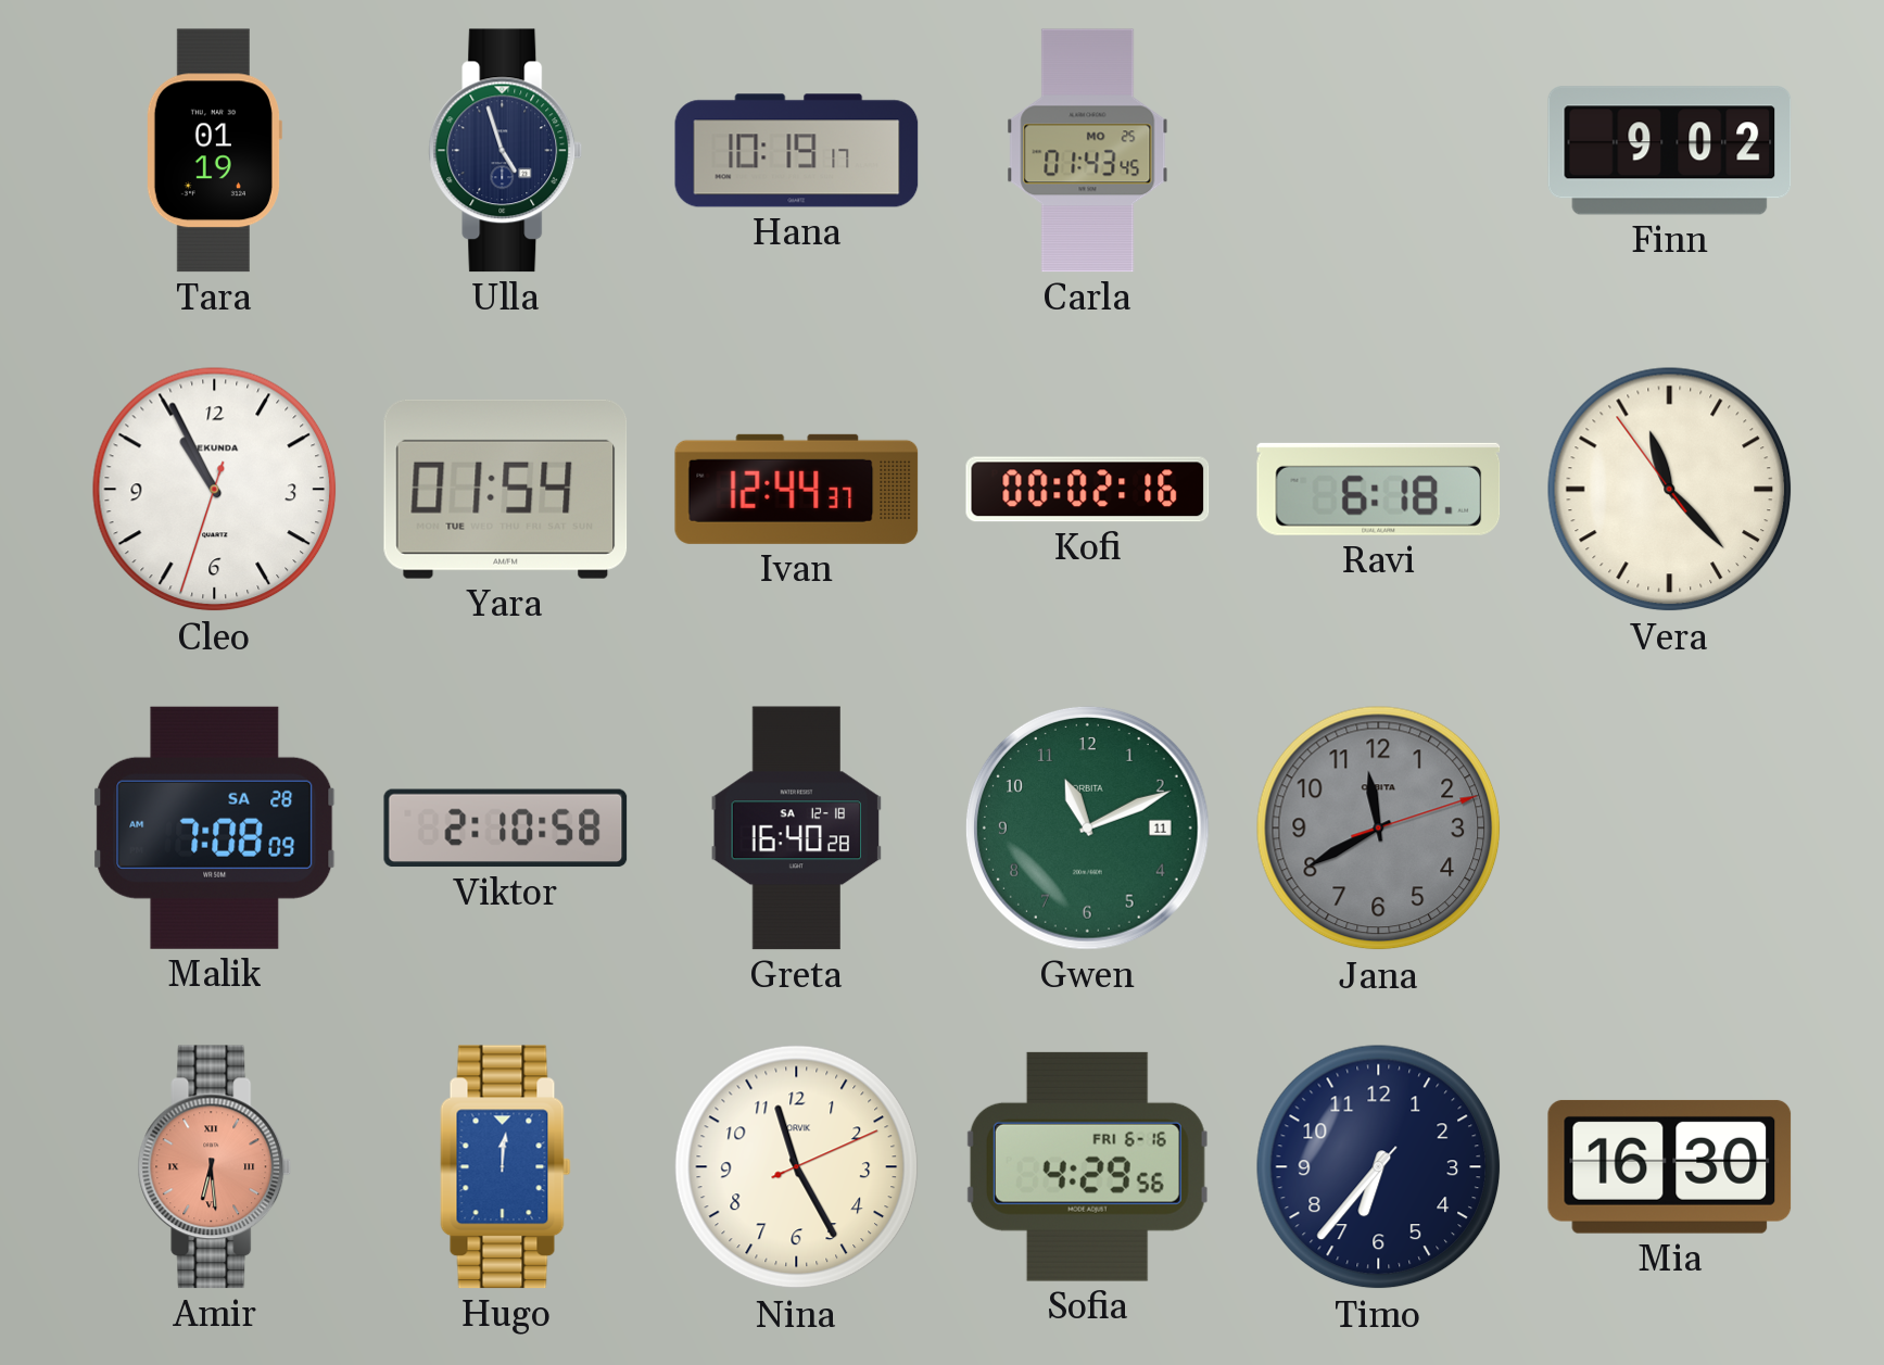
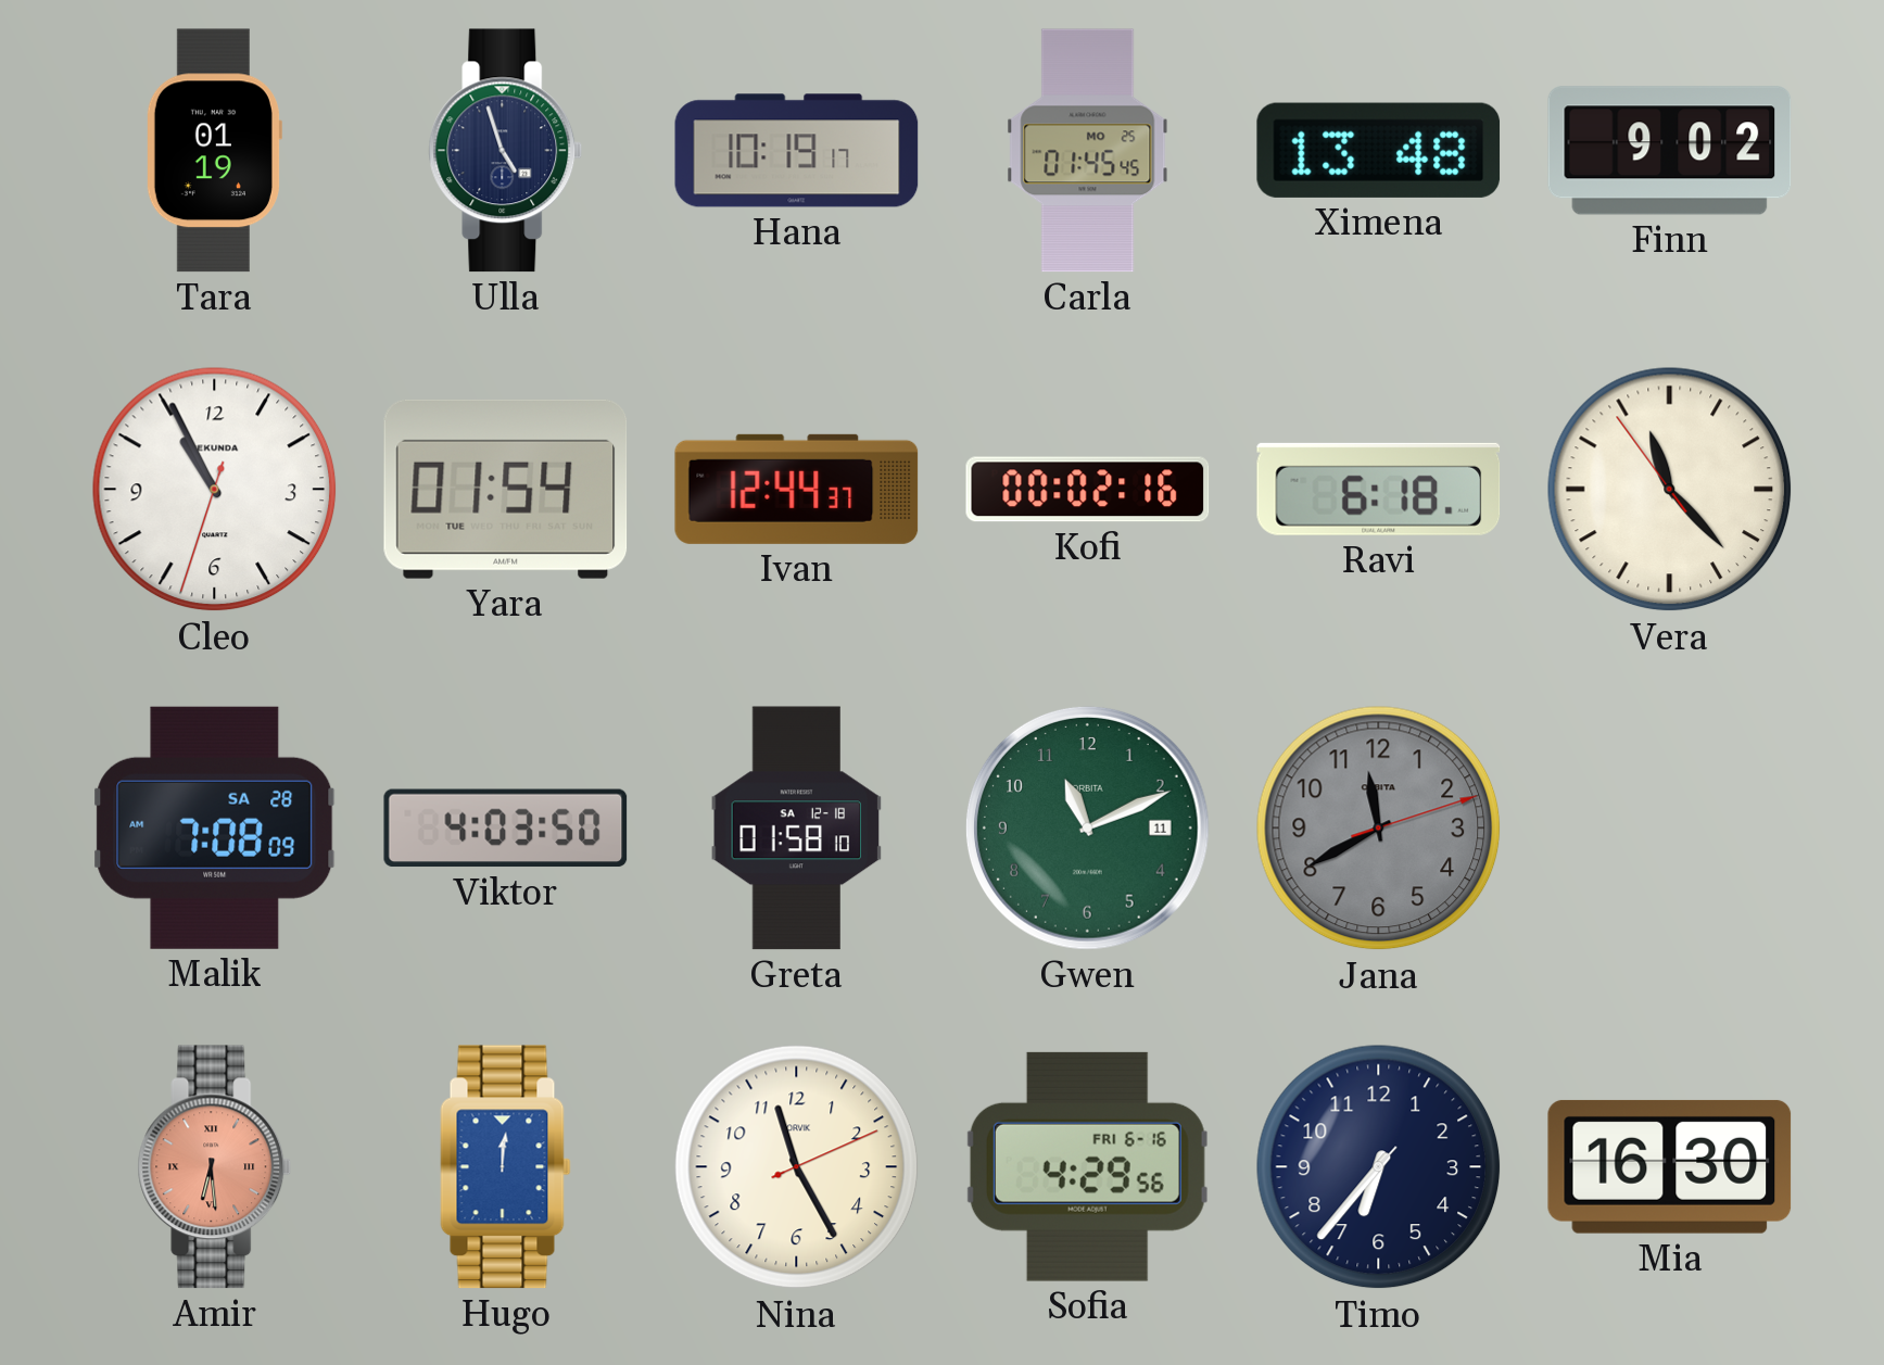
Carla: 01:43 -> 01:45
Ximena: none -> 13:48
Viktor: 2:10 -> 4:03
Greta: 16:40 -> 01:58
